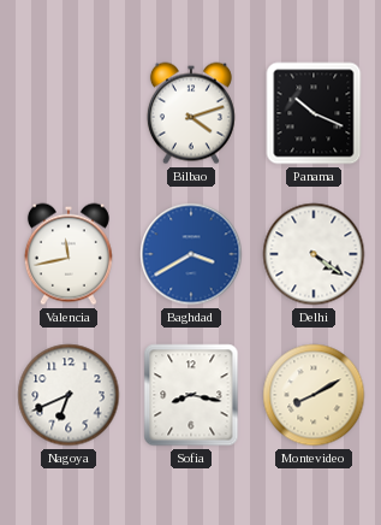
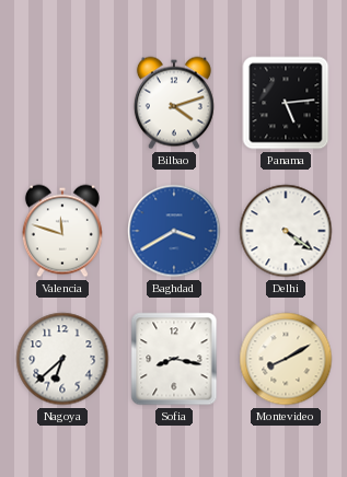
Panama: 10:19 -> 5:14
Valencia: 11:43 -> 11:48
Nagoya: 6:41 -> 6:38
